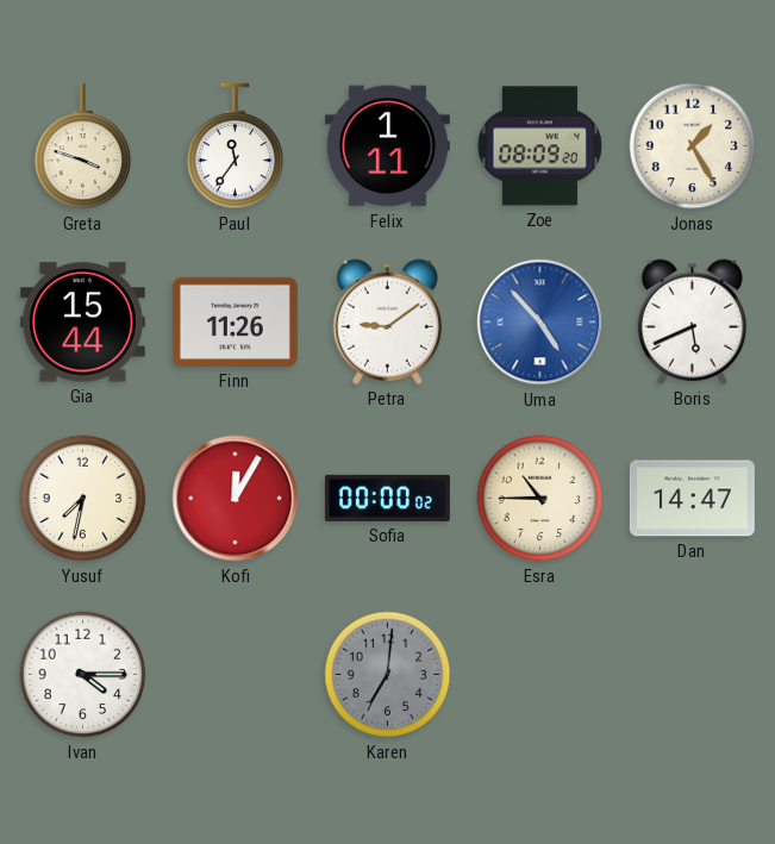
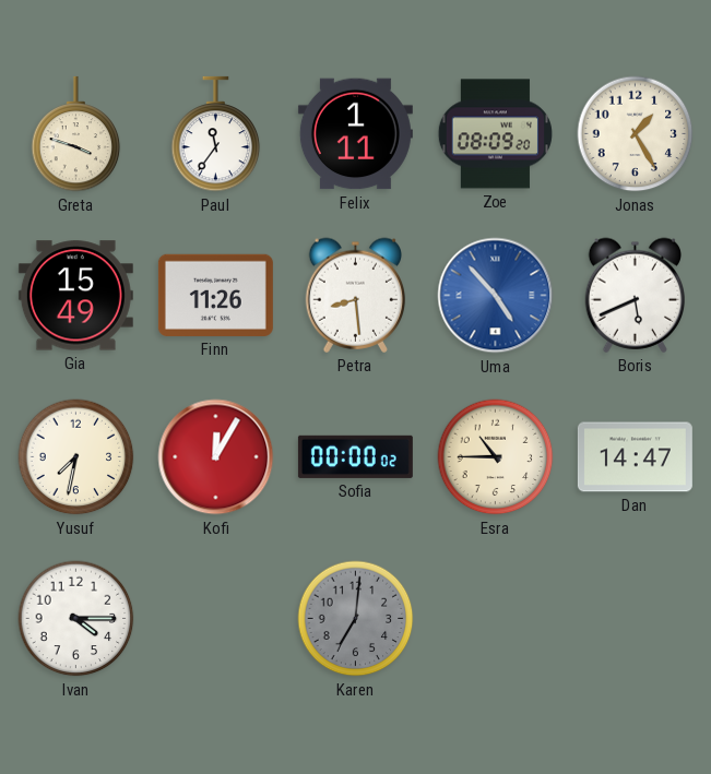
Gia: 15:44 -> 15:49
Petra: 9:09 -> 8:29
